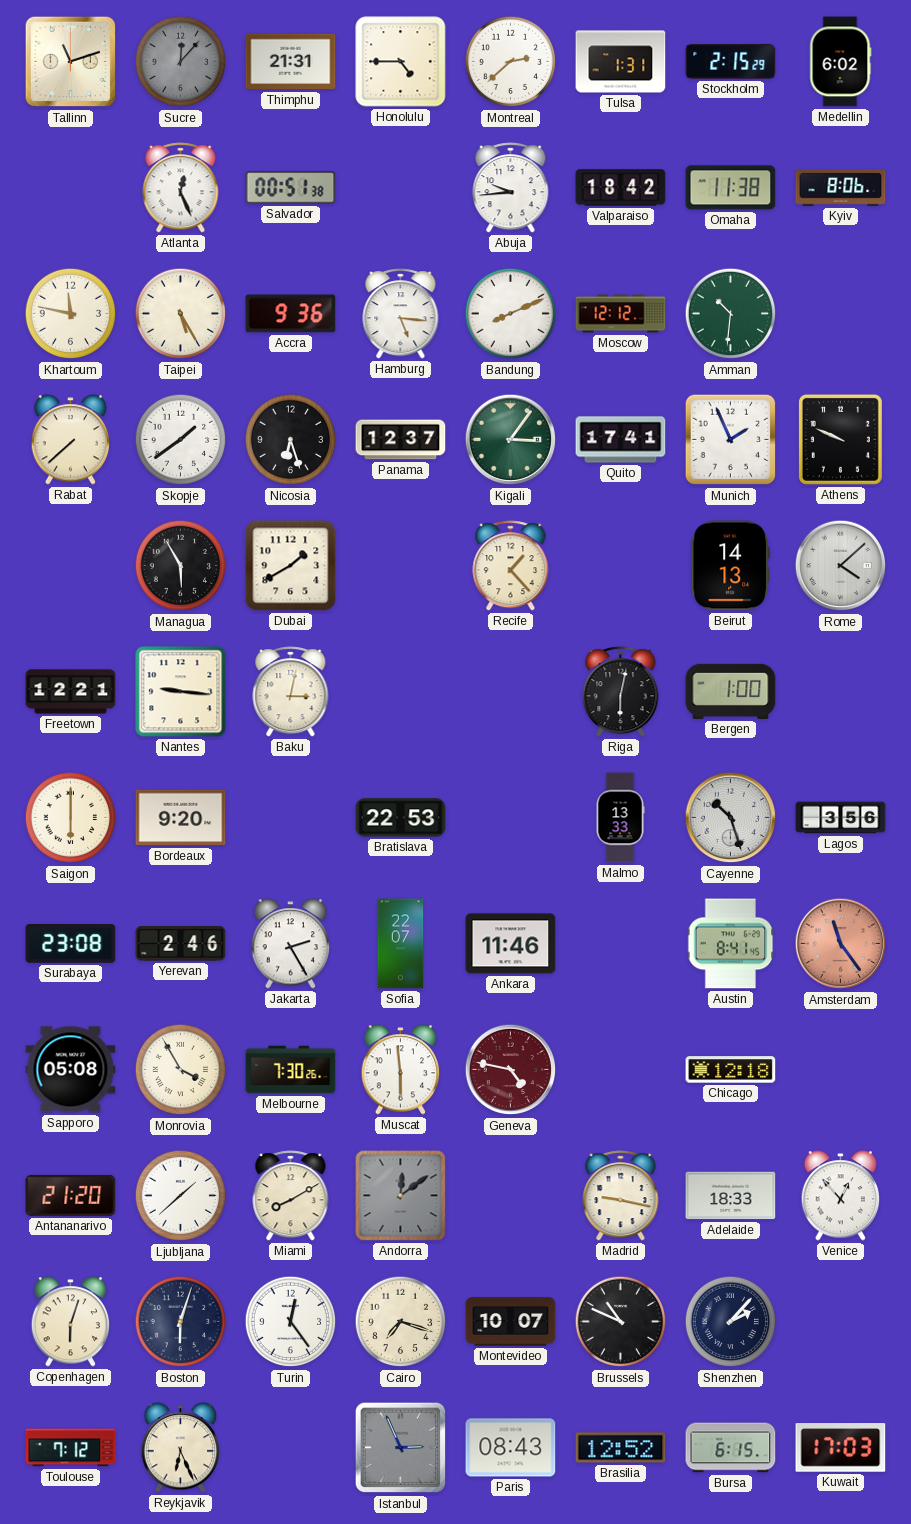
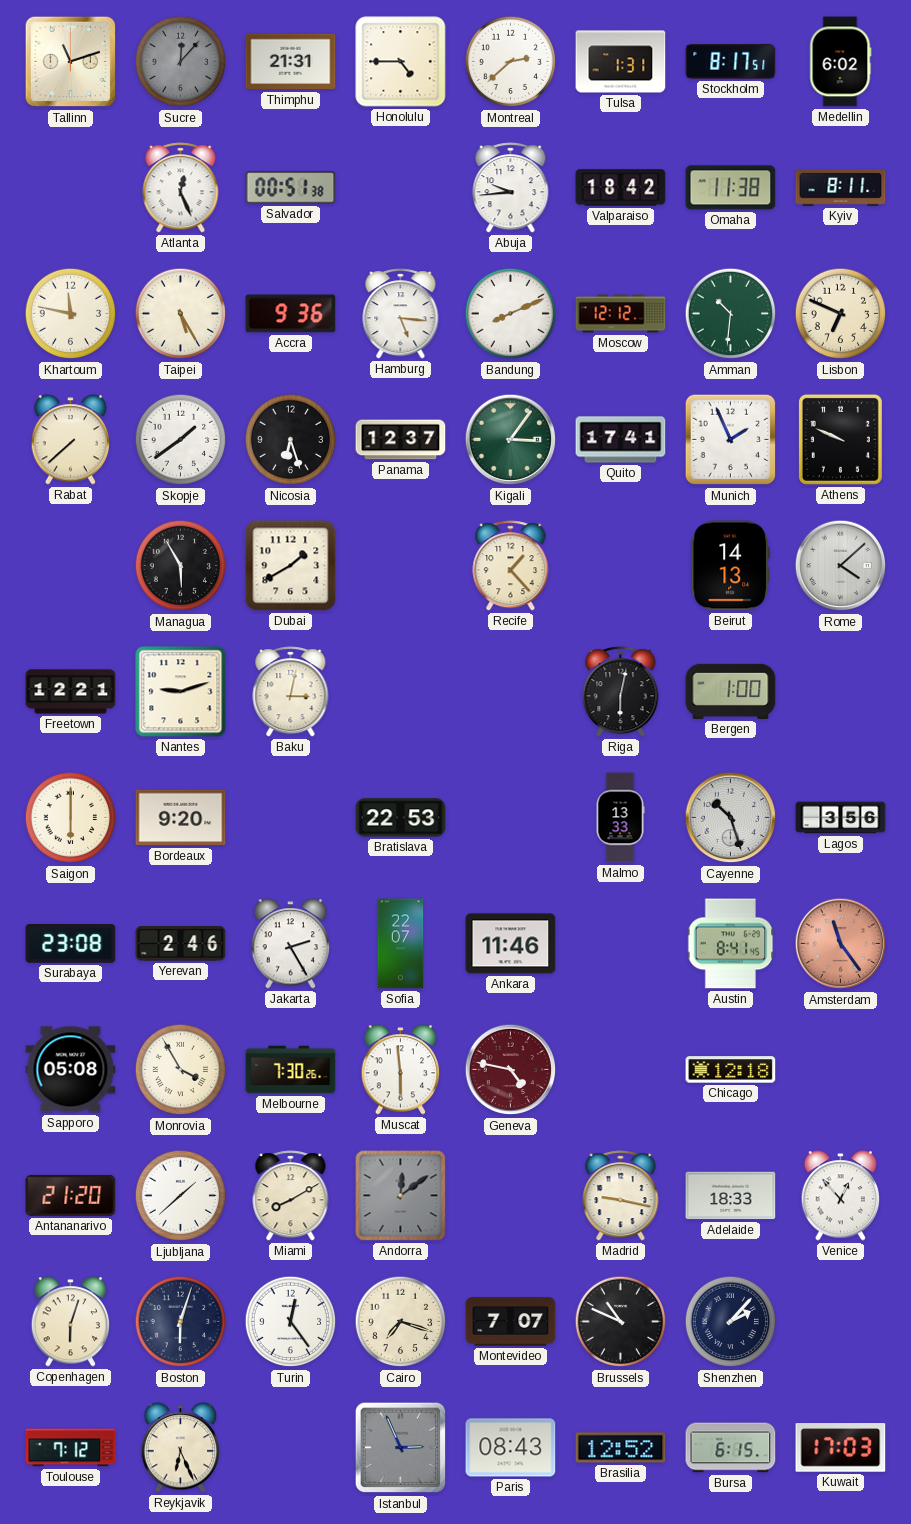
Stockholm: 2:15 -> 8:17
Kyiv: 8:06 -> 8:11
Lisbon: none -> 6:49
Nantes: 9:16 -> 9:12
Montevideo: 10:07 -> 7:07
